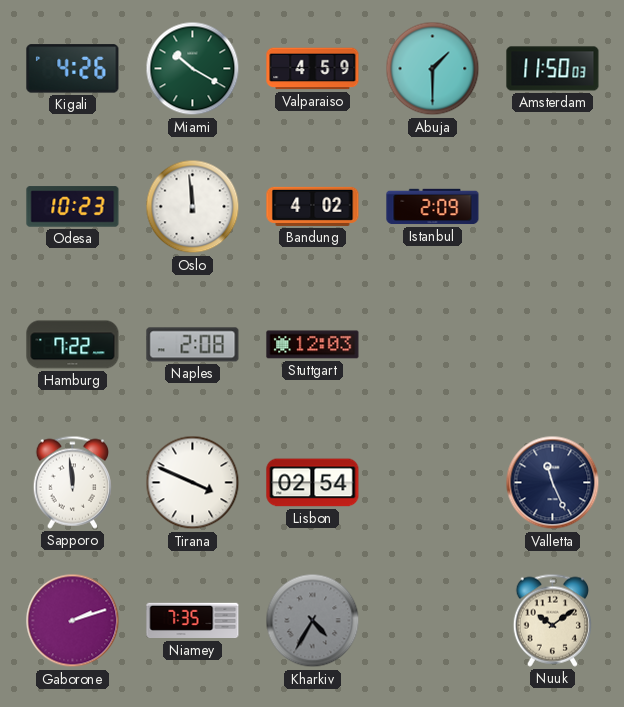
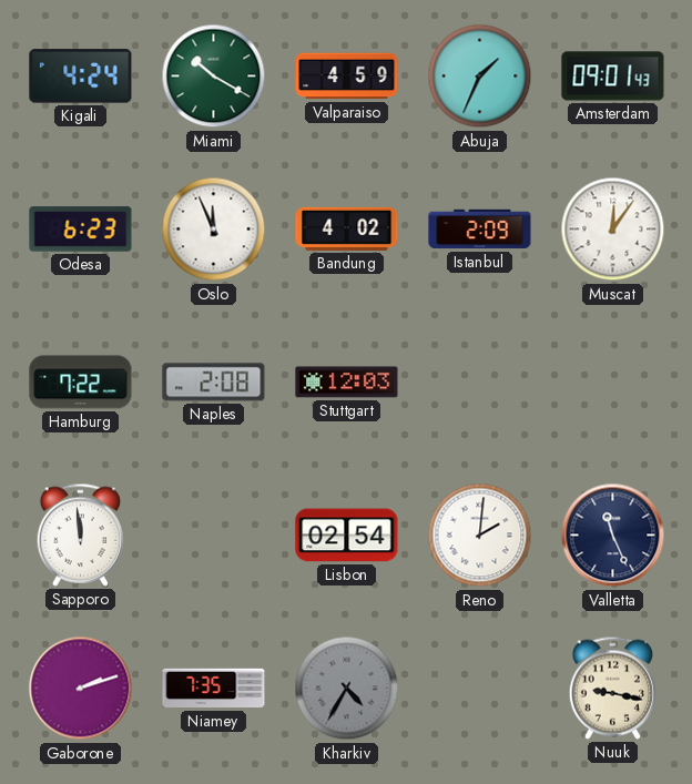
Kigali: 4:26 -> 4:24
Abuja: 1:30 -> 1:34
Amsterdam: 11:50 -> 09:01
Odesa: 10:23 -> 6:23
Oslo: 11:59 -> 11:56
Muscat: none -> 12:06
Tirana: 3:49 -> none
Reno: none -> 2:01
Nuuk: 10:09 -> 9:17
